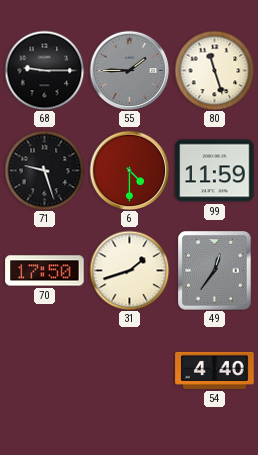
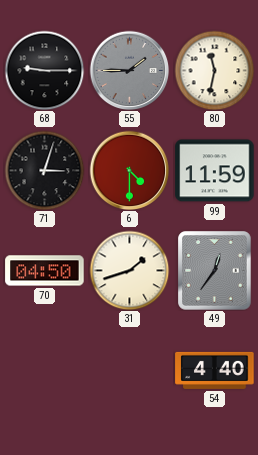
80: 11:27 -> 11:32
71: 9:27 -> 3:03
70: 17:50 -> 04:50
